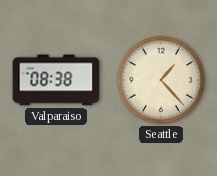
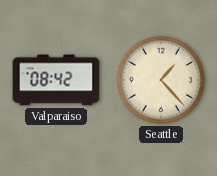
Valparaiso: 08:38 -> 08:42
